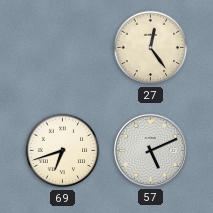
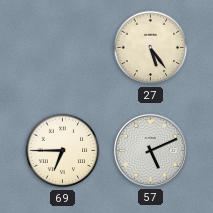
27: 12:24 -> 5:24
69: 6:42 -> 6:45
